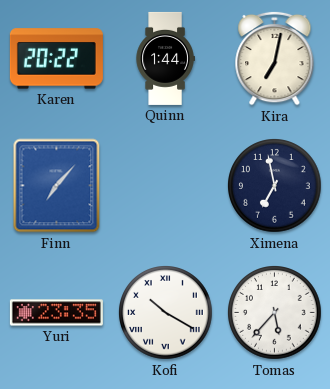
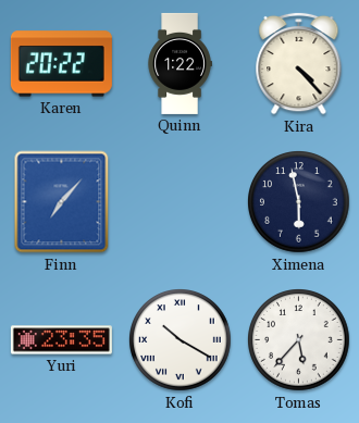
Quinn: 1:44 -> 1:22
Kira: 7:02 -> 4:23
Ximena: 6:58 -> 5:58
